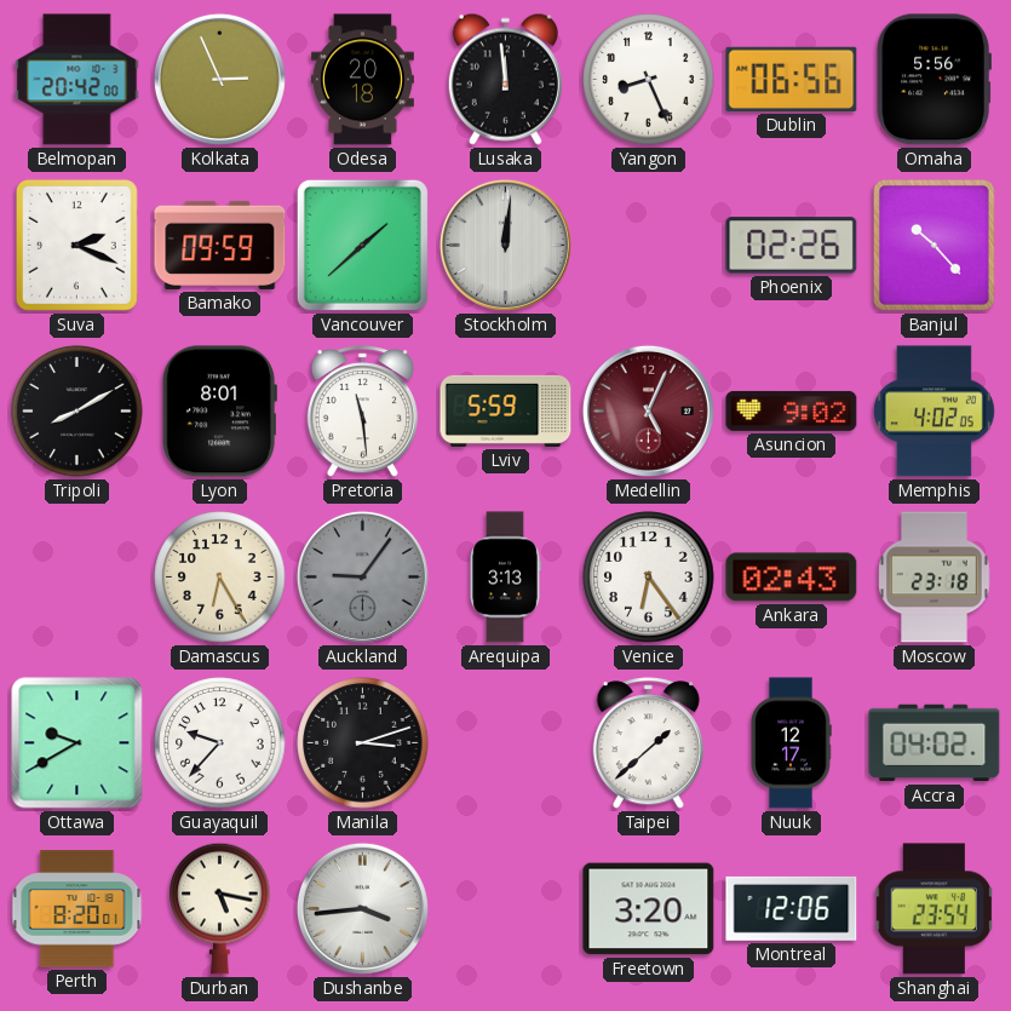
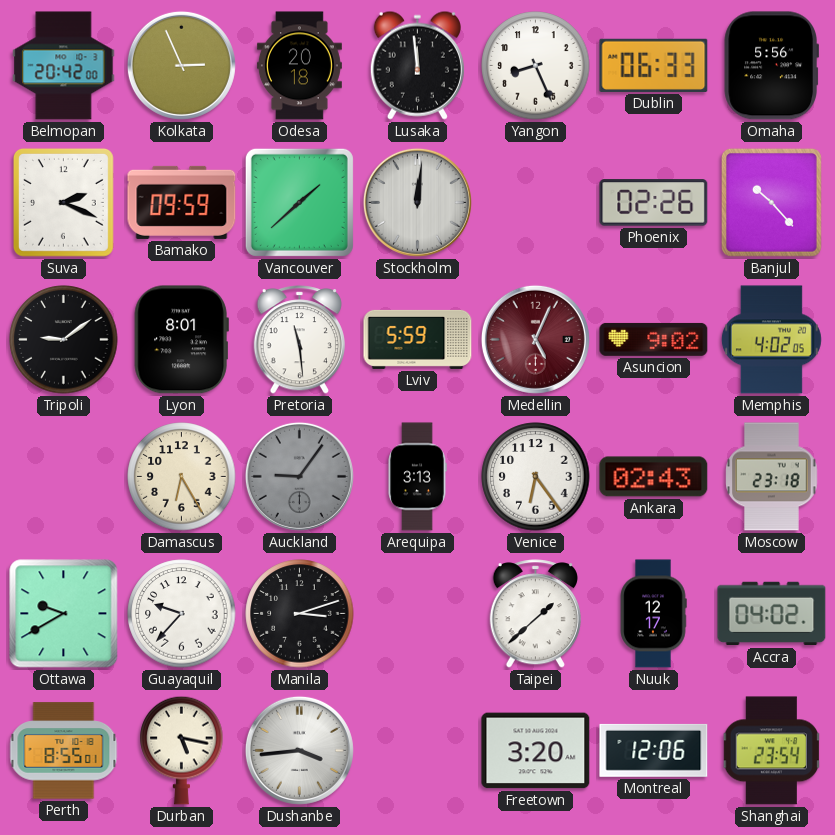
Dublin: 06:56 -> 06:33
Tripoli: 8:10 -> 9:09
Perth: 8:20 -> 8:55
